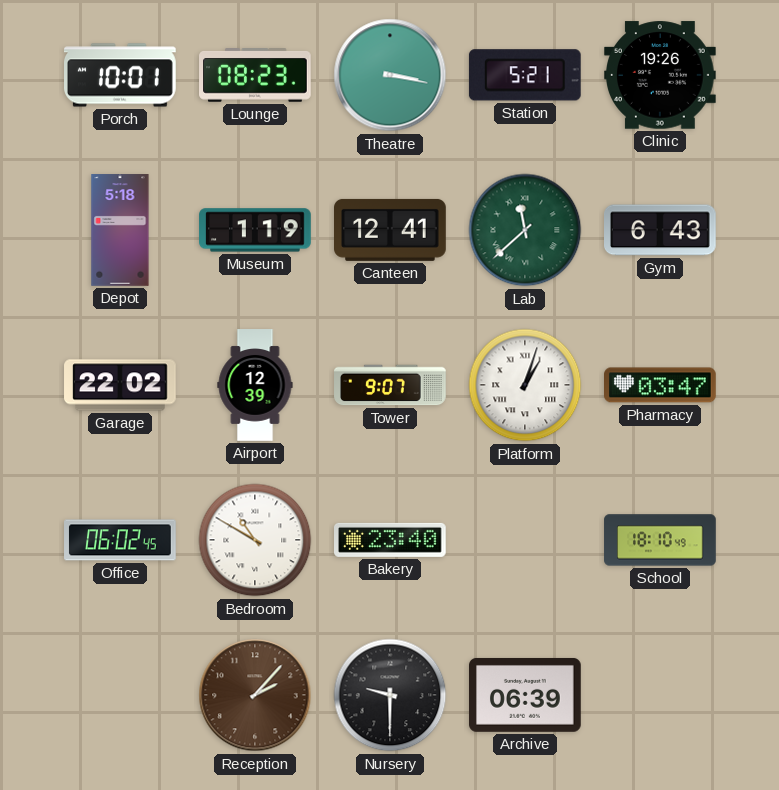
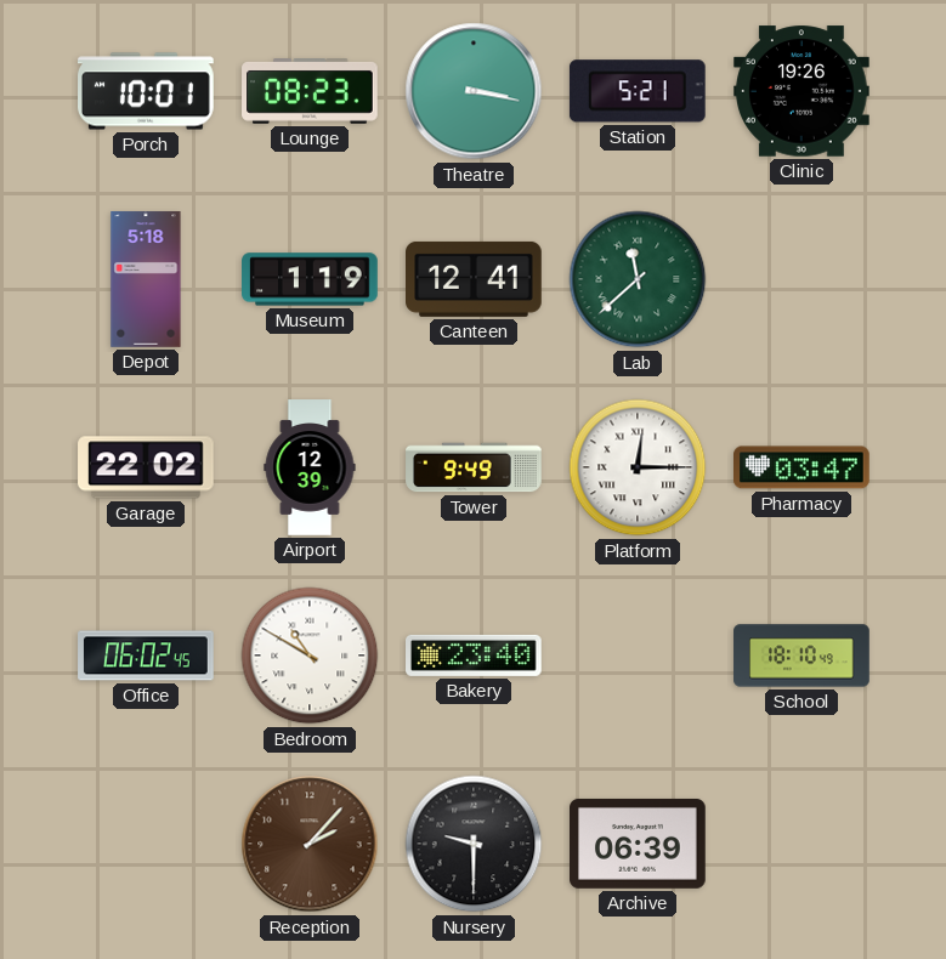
Gym: 6:43 -> none
Tower: 9:07 -> 9:49
Platform: 1:03 -> 12:15
